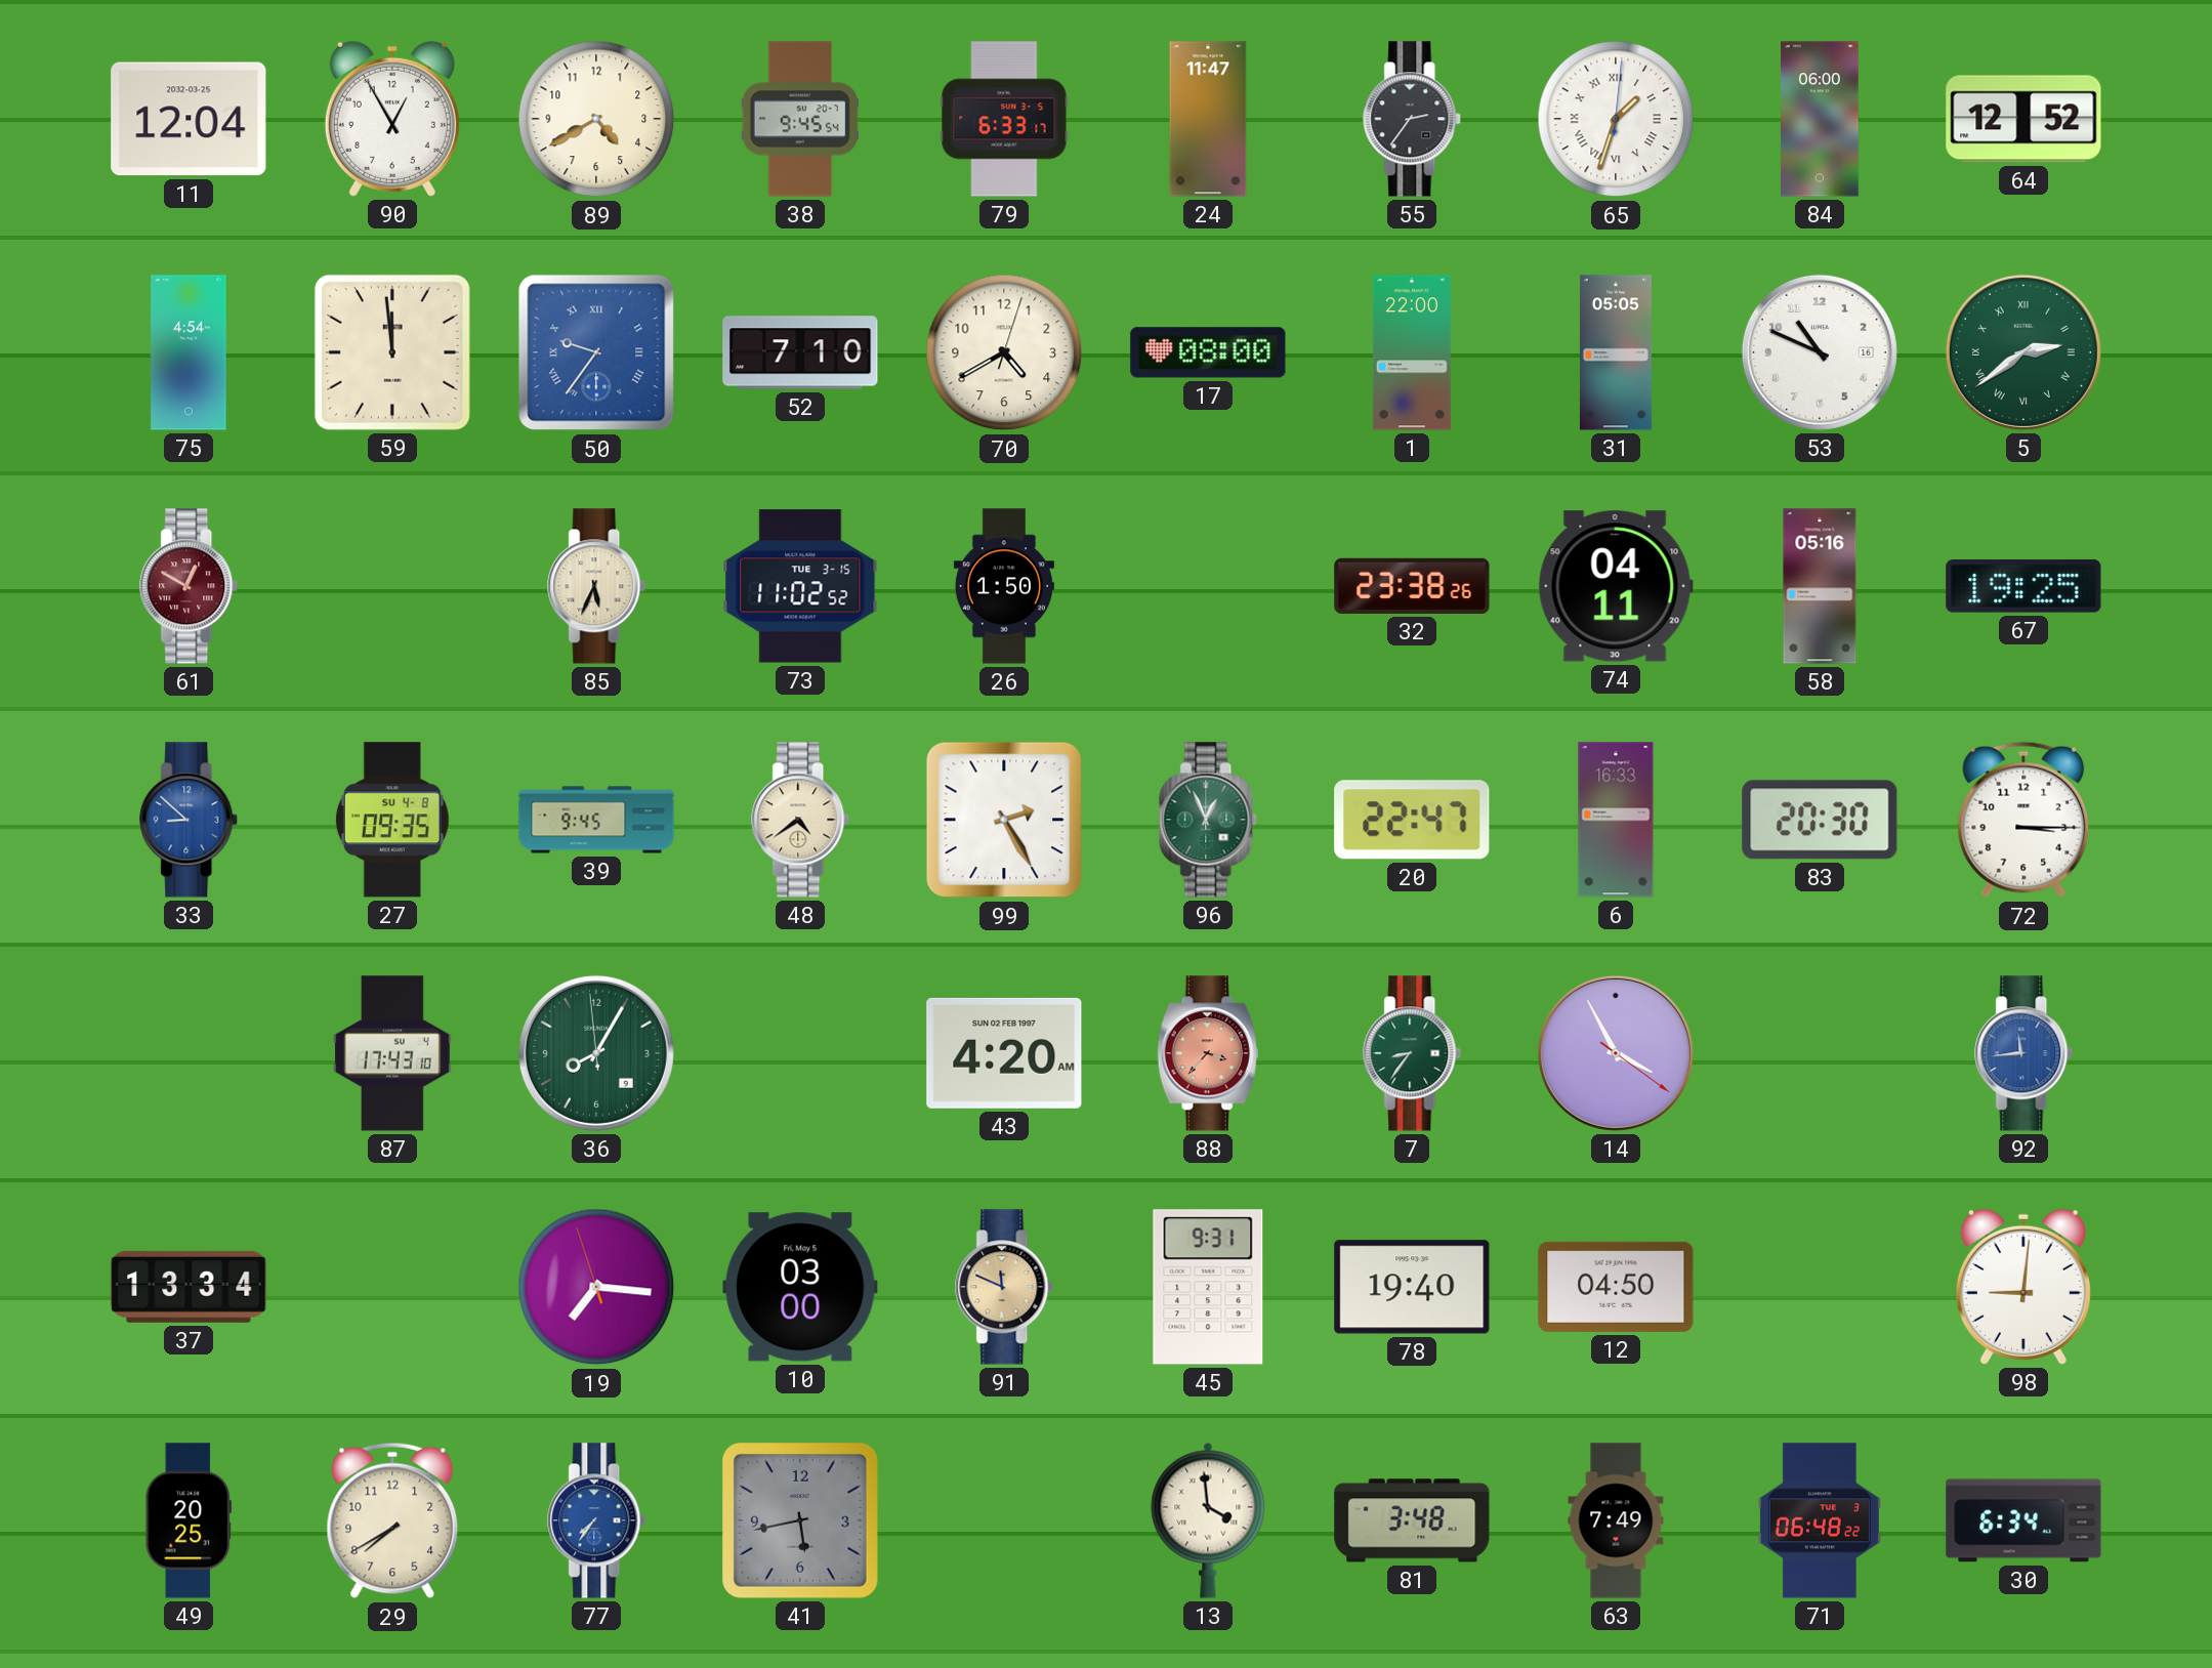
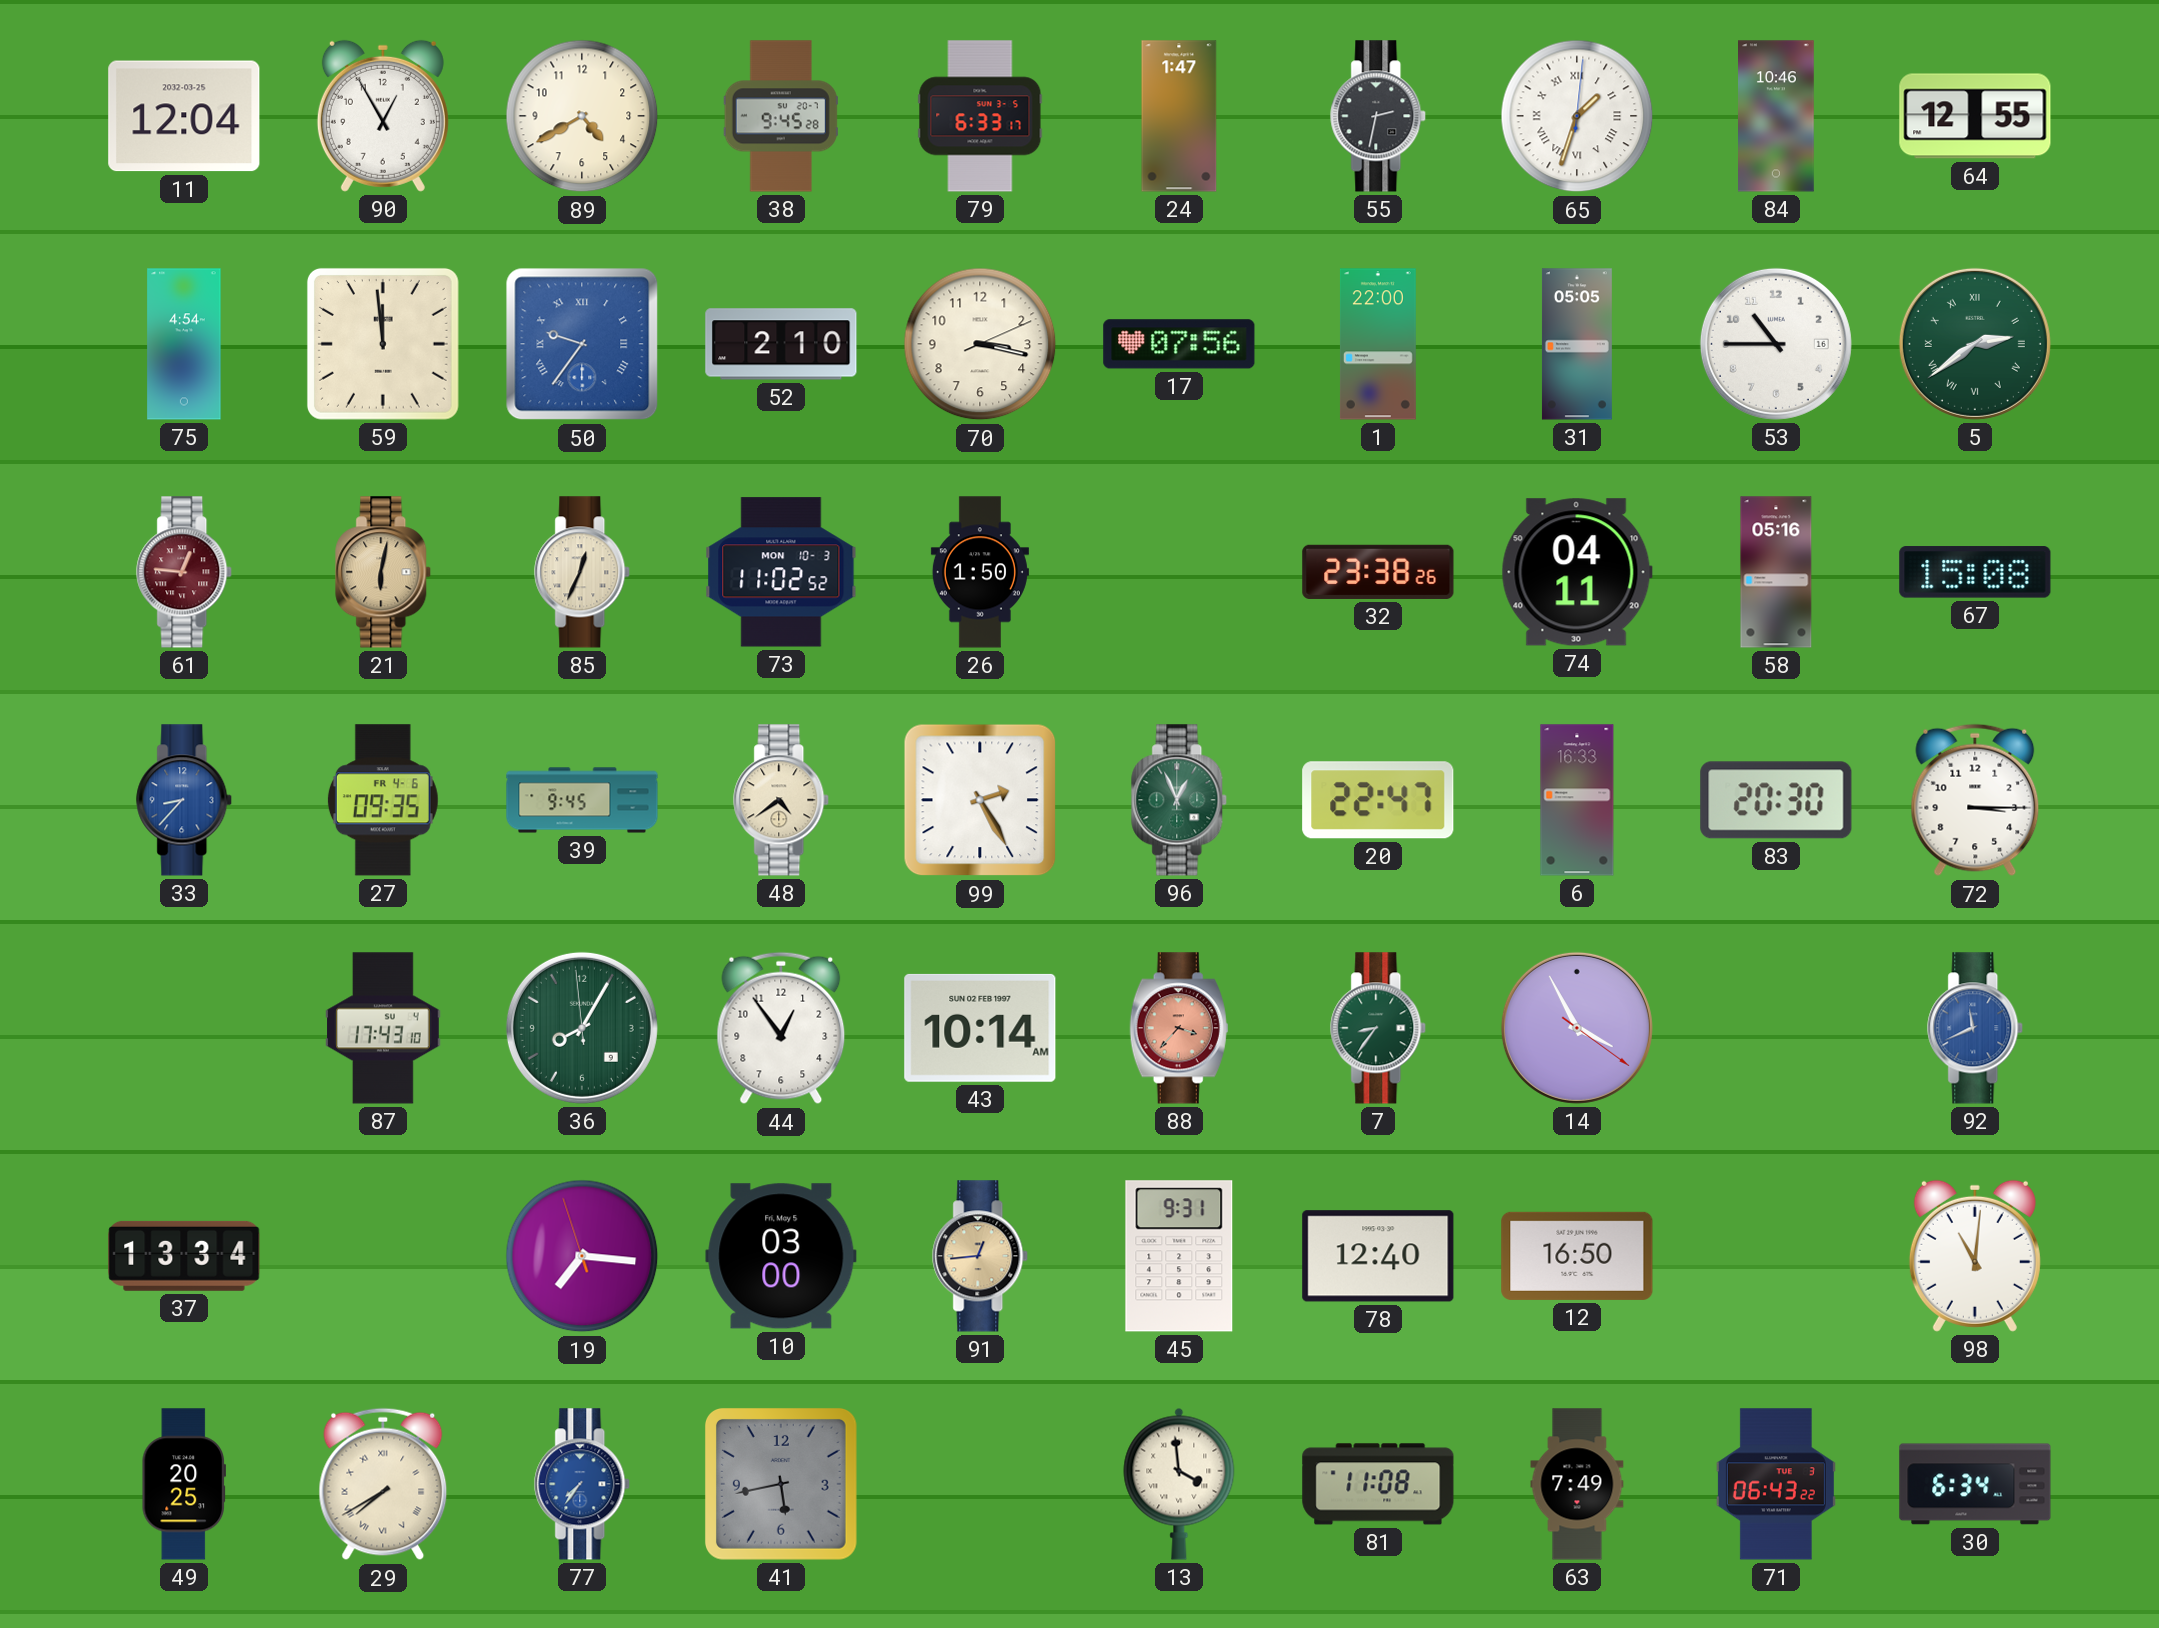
38: 9:45:54 -> 9:45:28
24: 11:47 -> 1:47
55: 2:36 -> 2:32
84: 06:00 -> 10:46
64: 12:52 -> 12:55
52: 7:10 -> 2:10
70: 4:40 -> 3:17
17: 08:00 -> 07:56
53: 10:49 -> 10:45
61: 12:50 -> 12:46
21: none -> 6:02
85: 5:34 -> 12:34
73 date: TUE 3-15 -> MON 10-3
67: 19:25 -> 15:08
33: 8:52 -> 8:37
27 date: SU 4-8 -> FR 4-6
44: none -> 12:54
43: 4:20 -> 10:14
92: 11:44 -> 11:41
91: 11:49 -> 12:44
78: 19:40 -> 12:40
12: 04:50 -> 16:50
98: 9:01 -> 11:01
29 numerals: Arabic -> Roman
81: 3:48 -> 11:08
71: 06:48 -> 06:43
